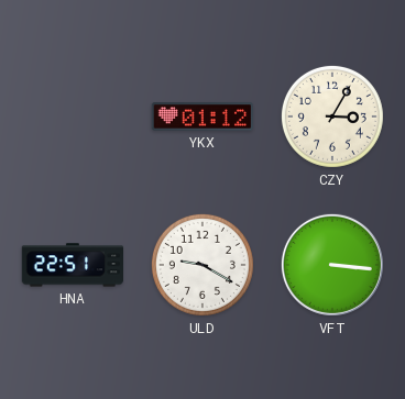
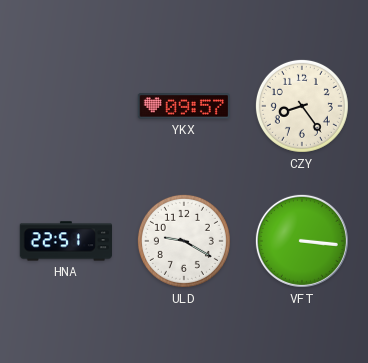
YKX: 01:12 -> 09:57
CZY: 3:05 -> 8:24
